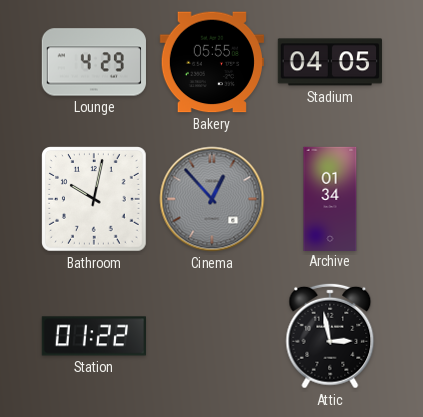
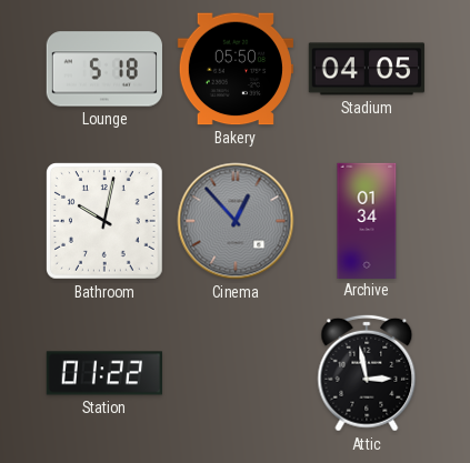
Lounge: 4:29 -> 5:18
Bakery: 05:55 -> 05:50
